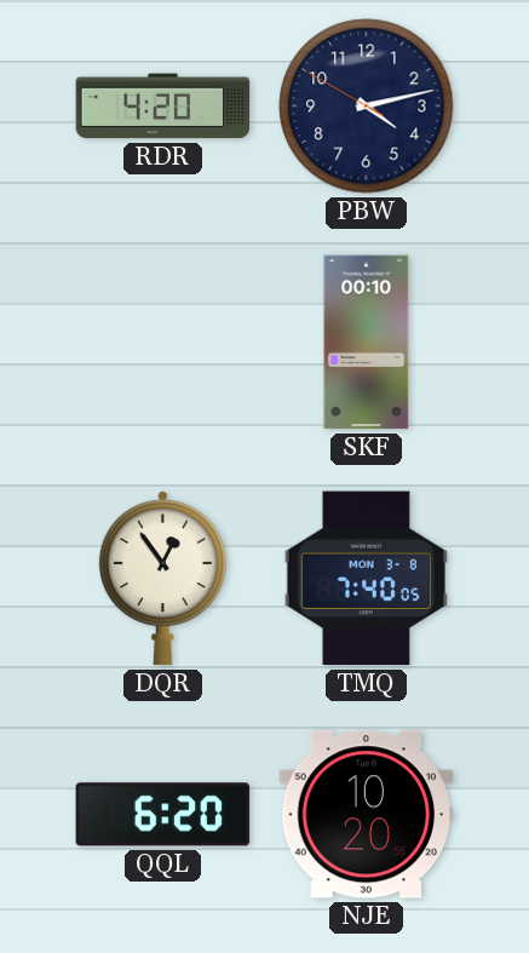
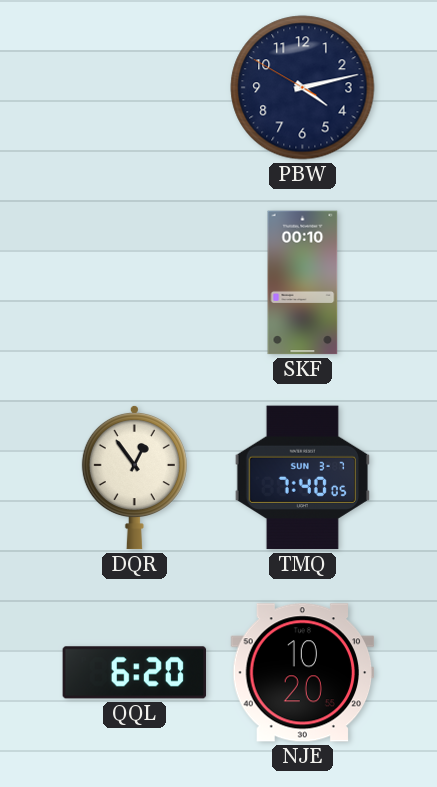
RDR: 4:20 -> none
TMQ date: MON 3-8 -> SUN 3-7
